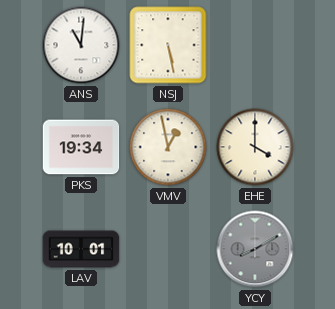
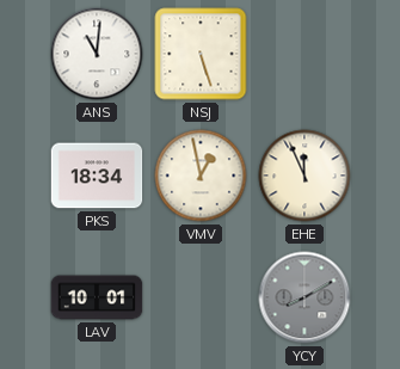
NSJ: 5:28 -> 5:27
PKS: 19:34 -> 18:34
EHE: 4:00 -> 11:56
